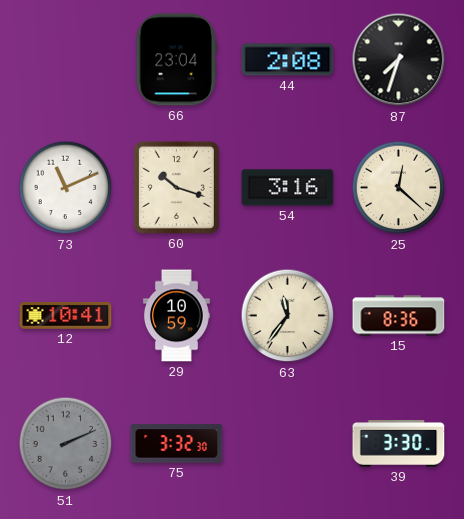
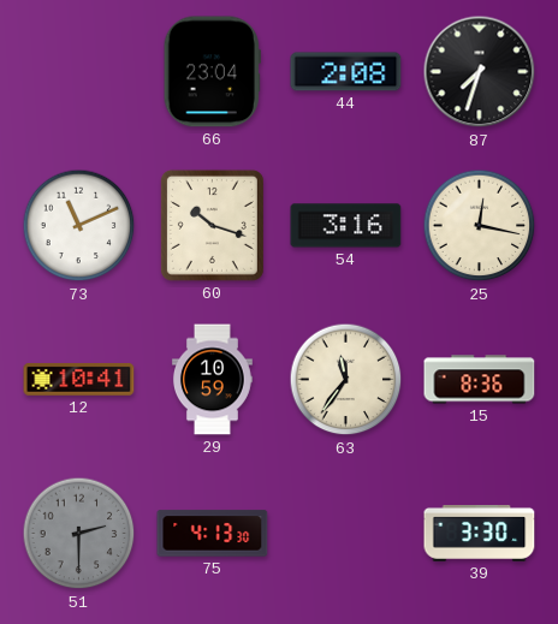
25: 12:22 -> 12:17
51: 2:11 -> 2:30
75: 3:32 -> 4:13
